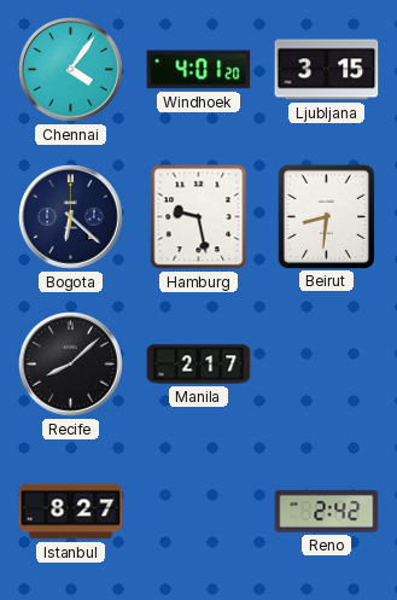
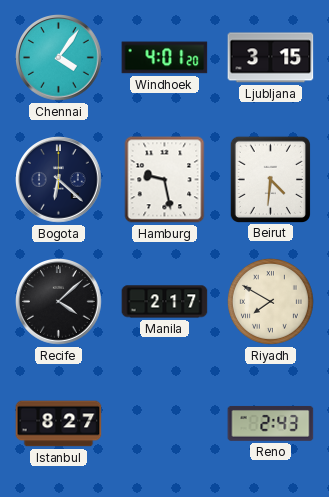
Beirut: 8:31 -> 4:31
Recife: 8:08 -> 4:08
Riyadh: none -> 7:50
Reno: 2:42 -> 2:43
